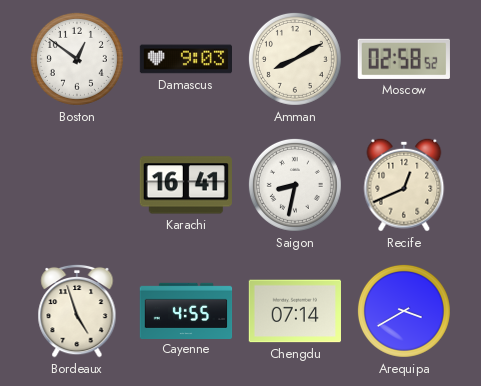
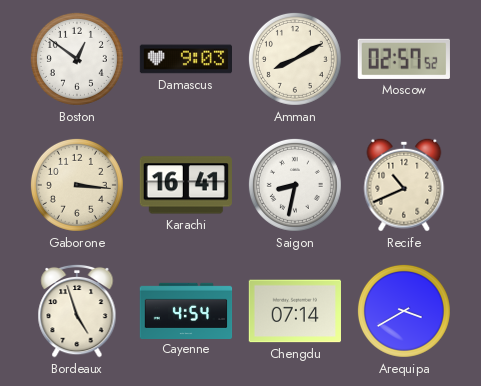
Moscow: 02:58 -> 02:57
Gaborone: none -> 3:16
Recife: 12:41 -> 10:41
Cayenne: 4:55 -> 4:54
